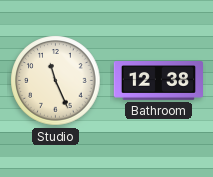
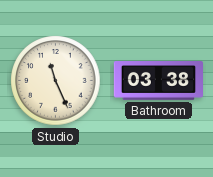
Bathroom: 12:38 -> 03:38
